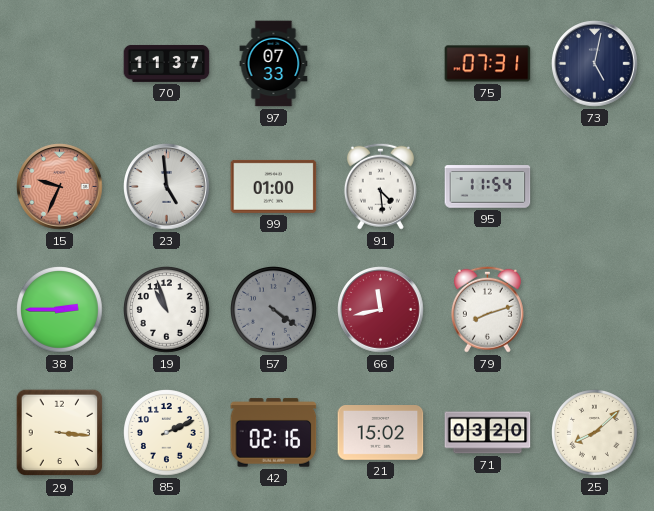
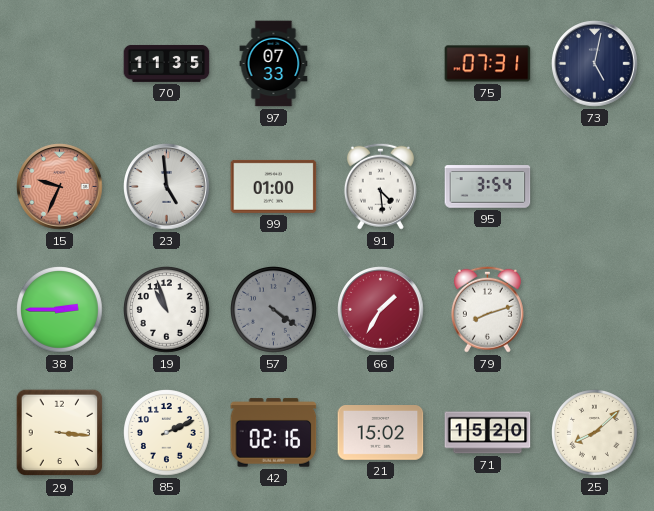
70: 11:37 -> 11:35
95: 11:54 -> 3:54
66: 11:43 -> 1:35
71: 03:20 -> 15:20
